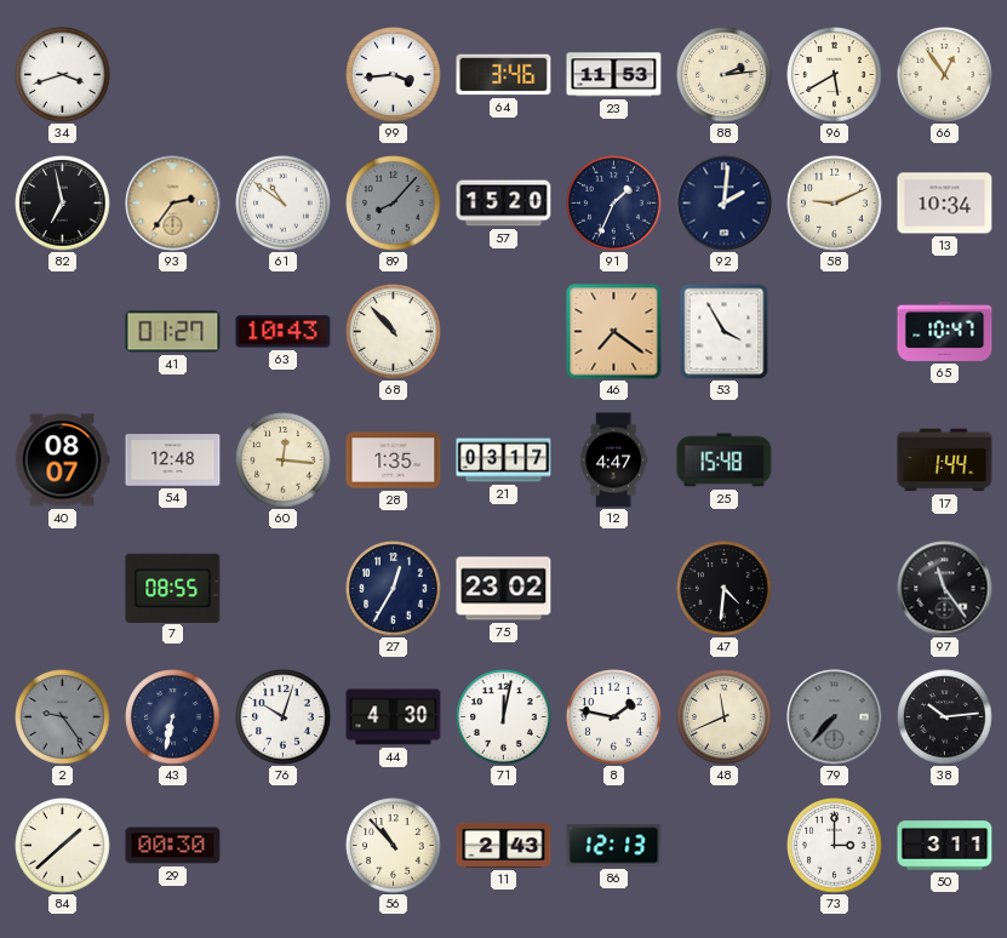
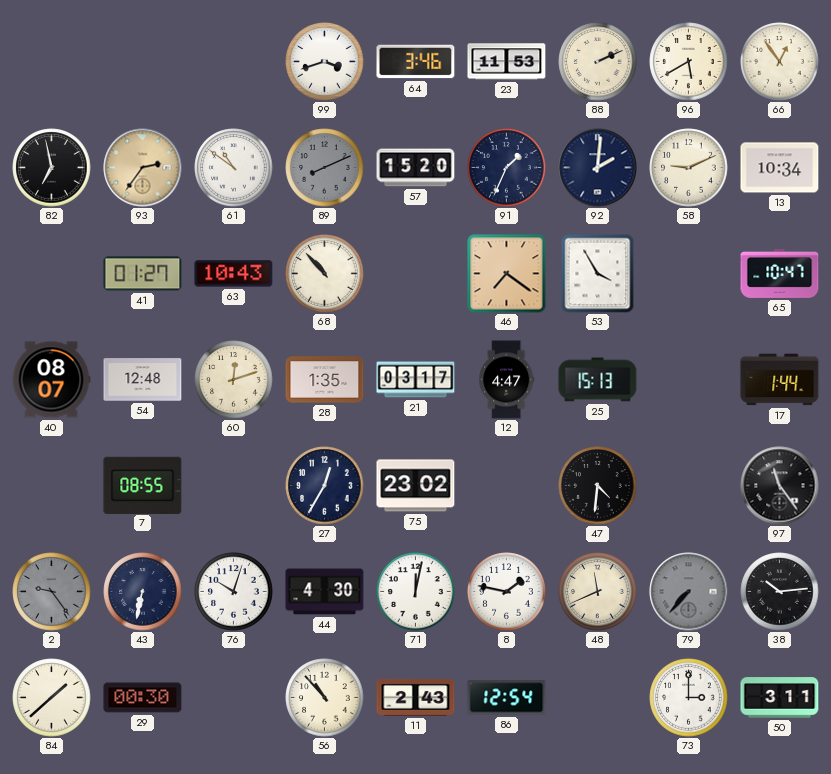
34: 3:42 -> none
99: 3:44 -> 3:42
88: 2:14 -> 2:11
89: 8:07 -> 8:11
60: 12:16 -> 12:12
25: 15:48 -> 15:13
86: 12:13 -> 12:54
